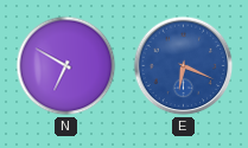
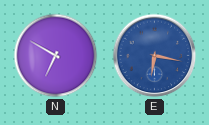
E: 6:19 -> 6:17
